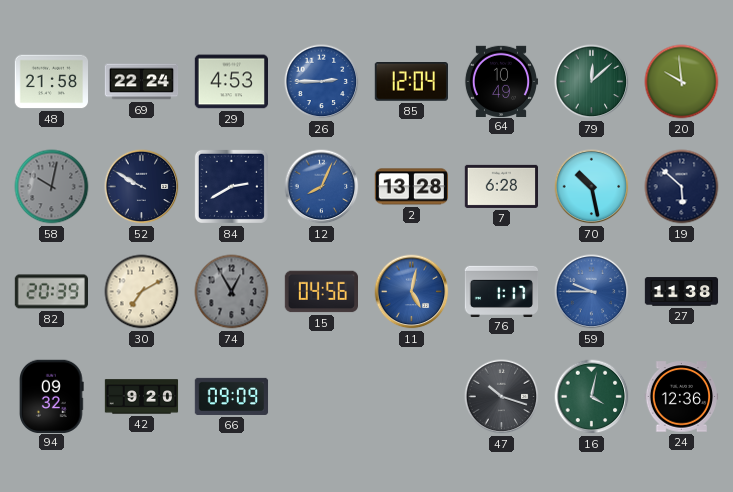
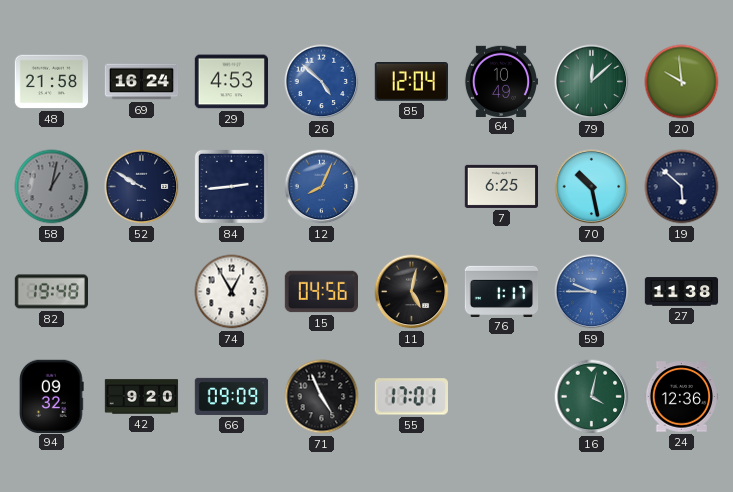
69: 22:24 -> 16:24
26: 2:45 -> 4:52
58: 10:02 -> 1:02
84: 2:40 -> 2:44
2: 13:28 -> none
7: 6:28 -> 6:25
82: 20:39 -> 19:48
30: 7:10 -> none
74 dial: grey -> white
11 dial: blue -> black
71: none -> 4:56
55: none -> 17:01
47: 10:18 -> none
